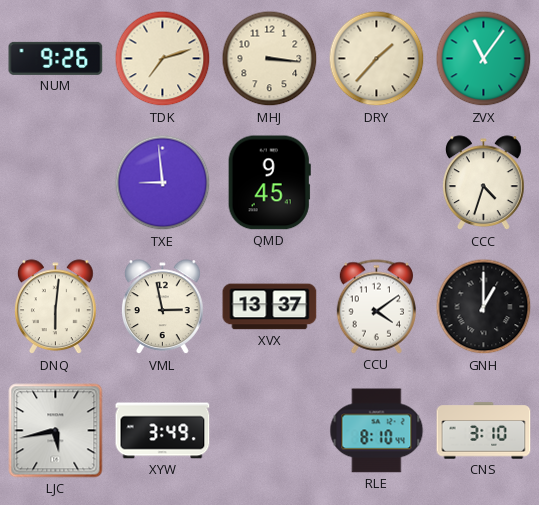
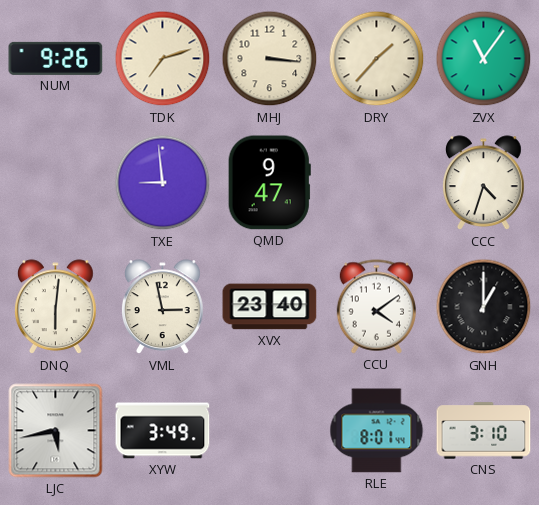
QMD: 9:45 -> 9:47
XVX: 13:37 -> 23:40
RLE: 8:10 -> 8:01
